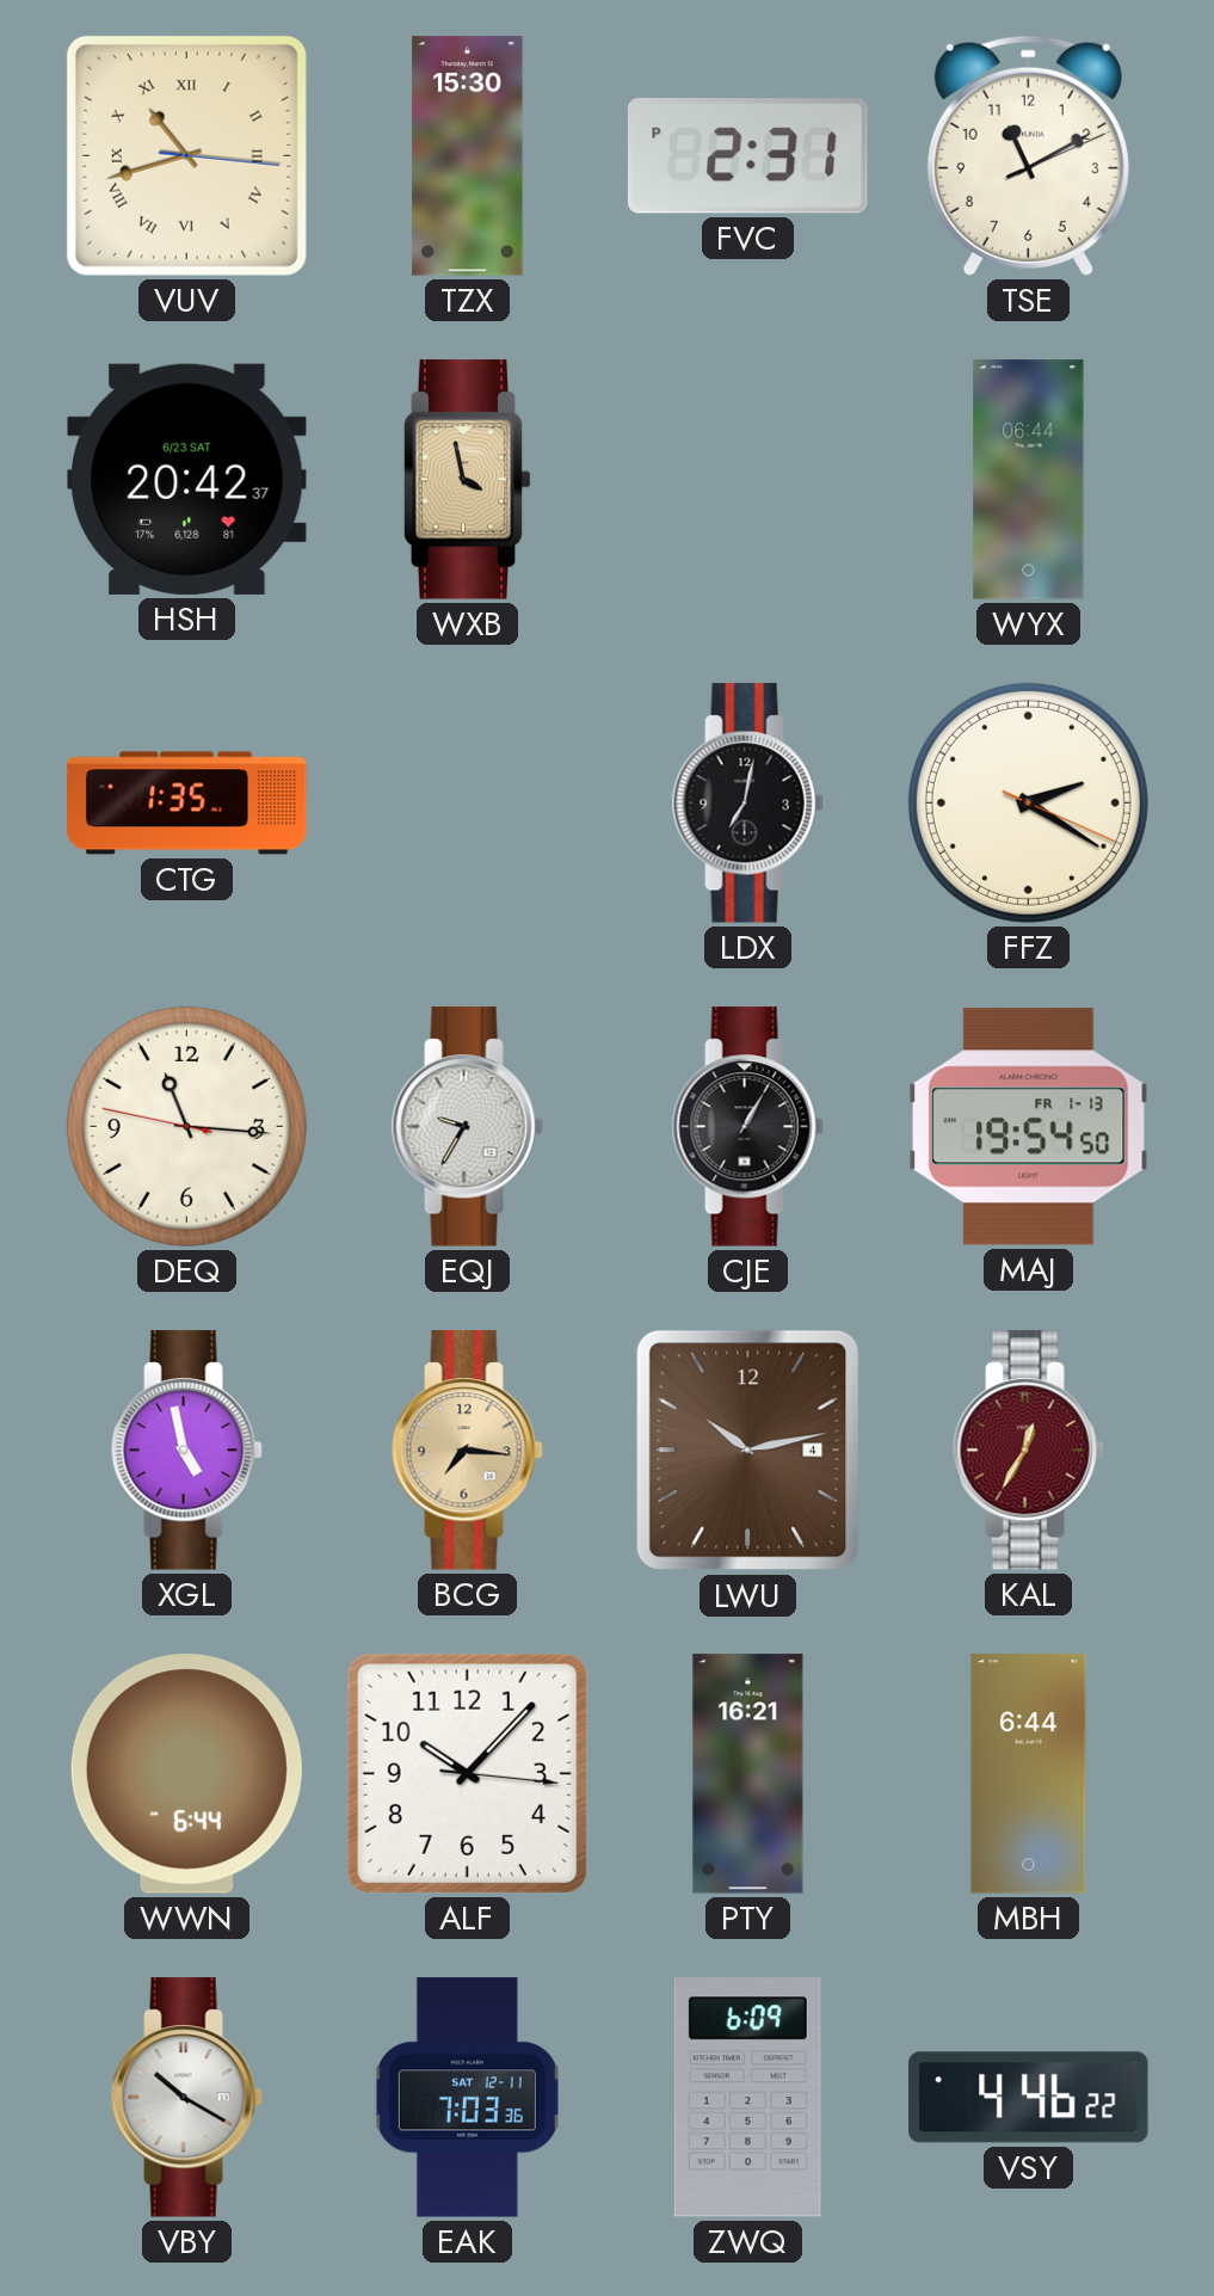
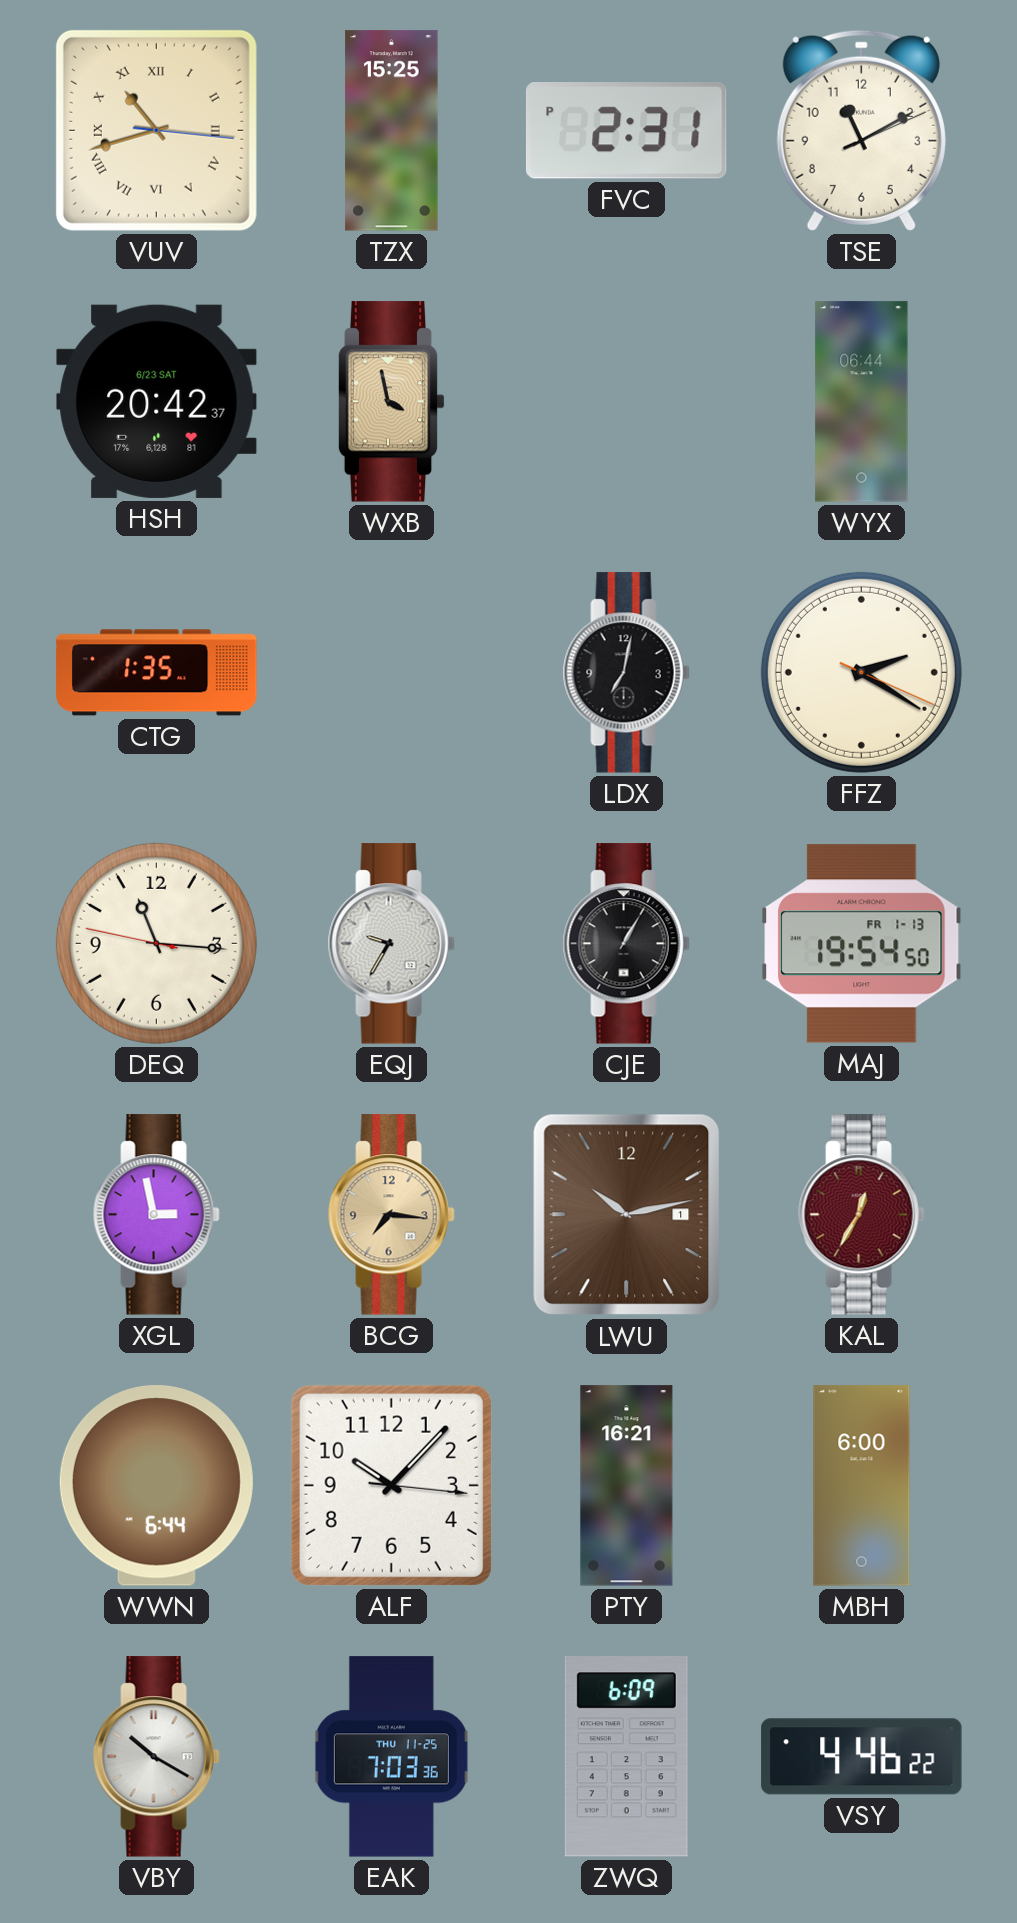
TZX: 15:30 -> 15:25
XGL: 4:58 -> 2:58
LWU date: 4 -> 1
MBH: 6:44 -> 6:00
EAK date: SAT 12-11 -> THU 11-25
